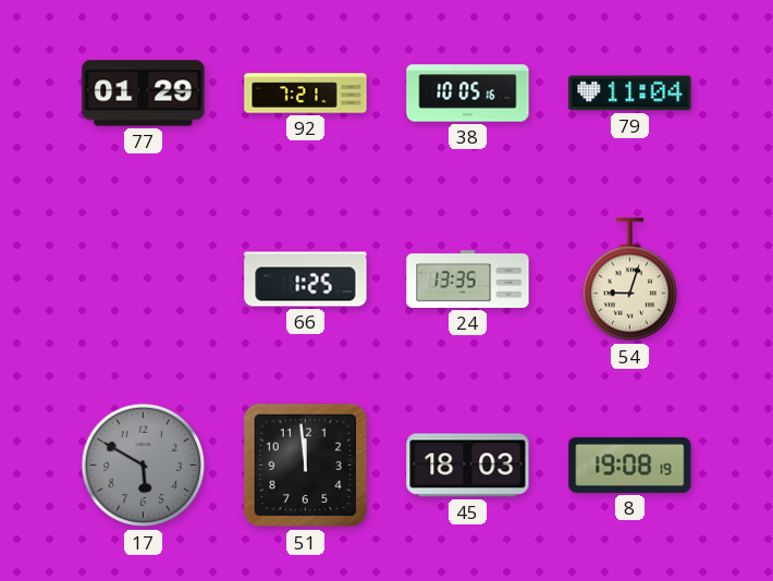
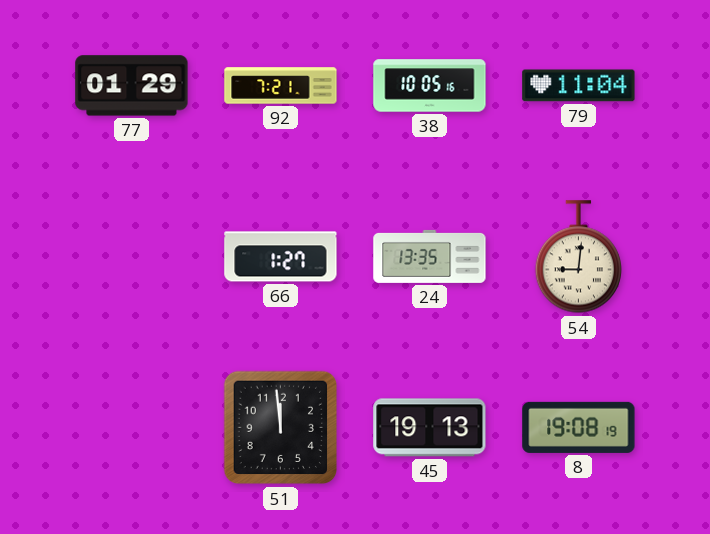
66: 1:25 -> 1:27
54: 9:03 -> 9:01
17: 5:50 -> none
45: 18:03 -> 19:13
